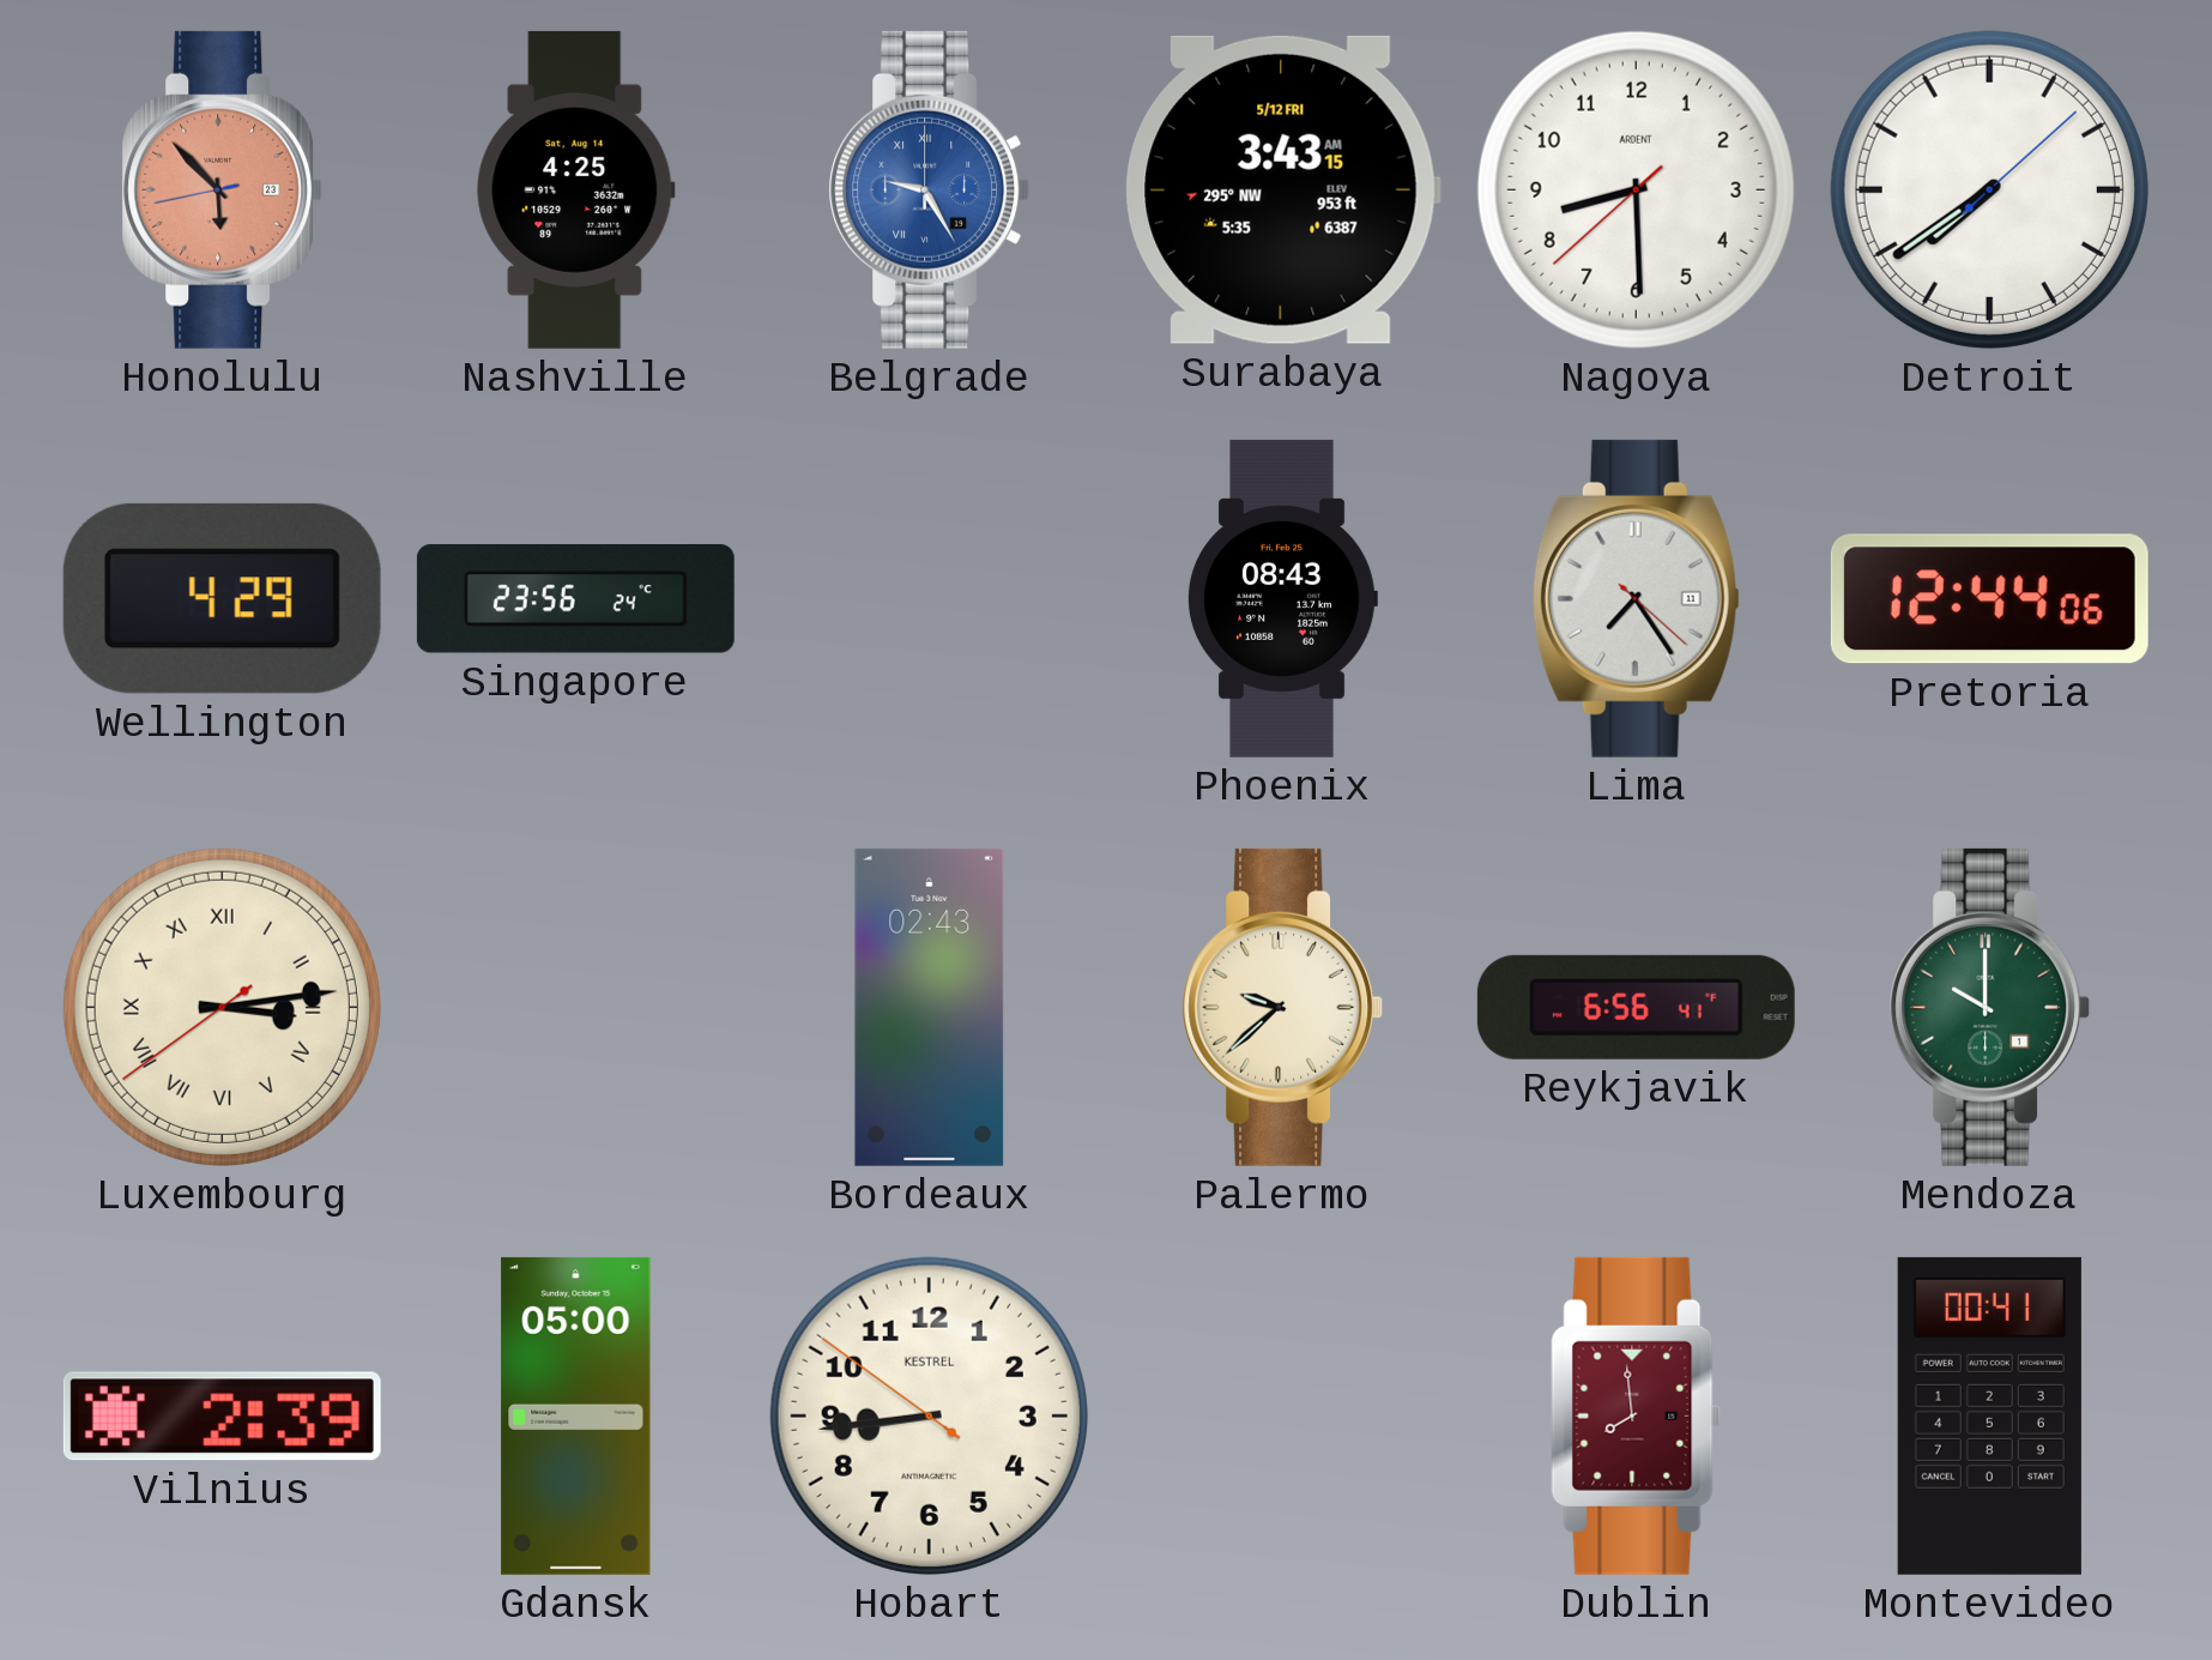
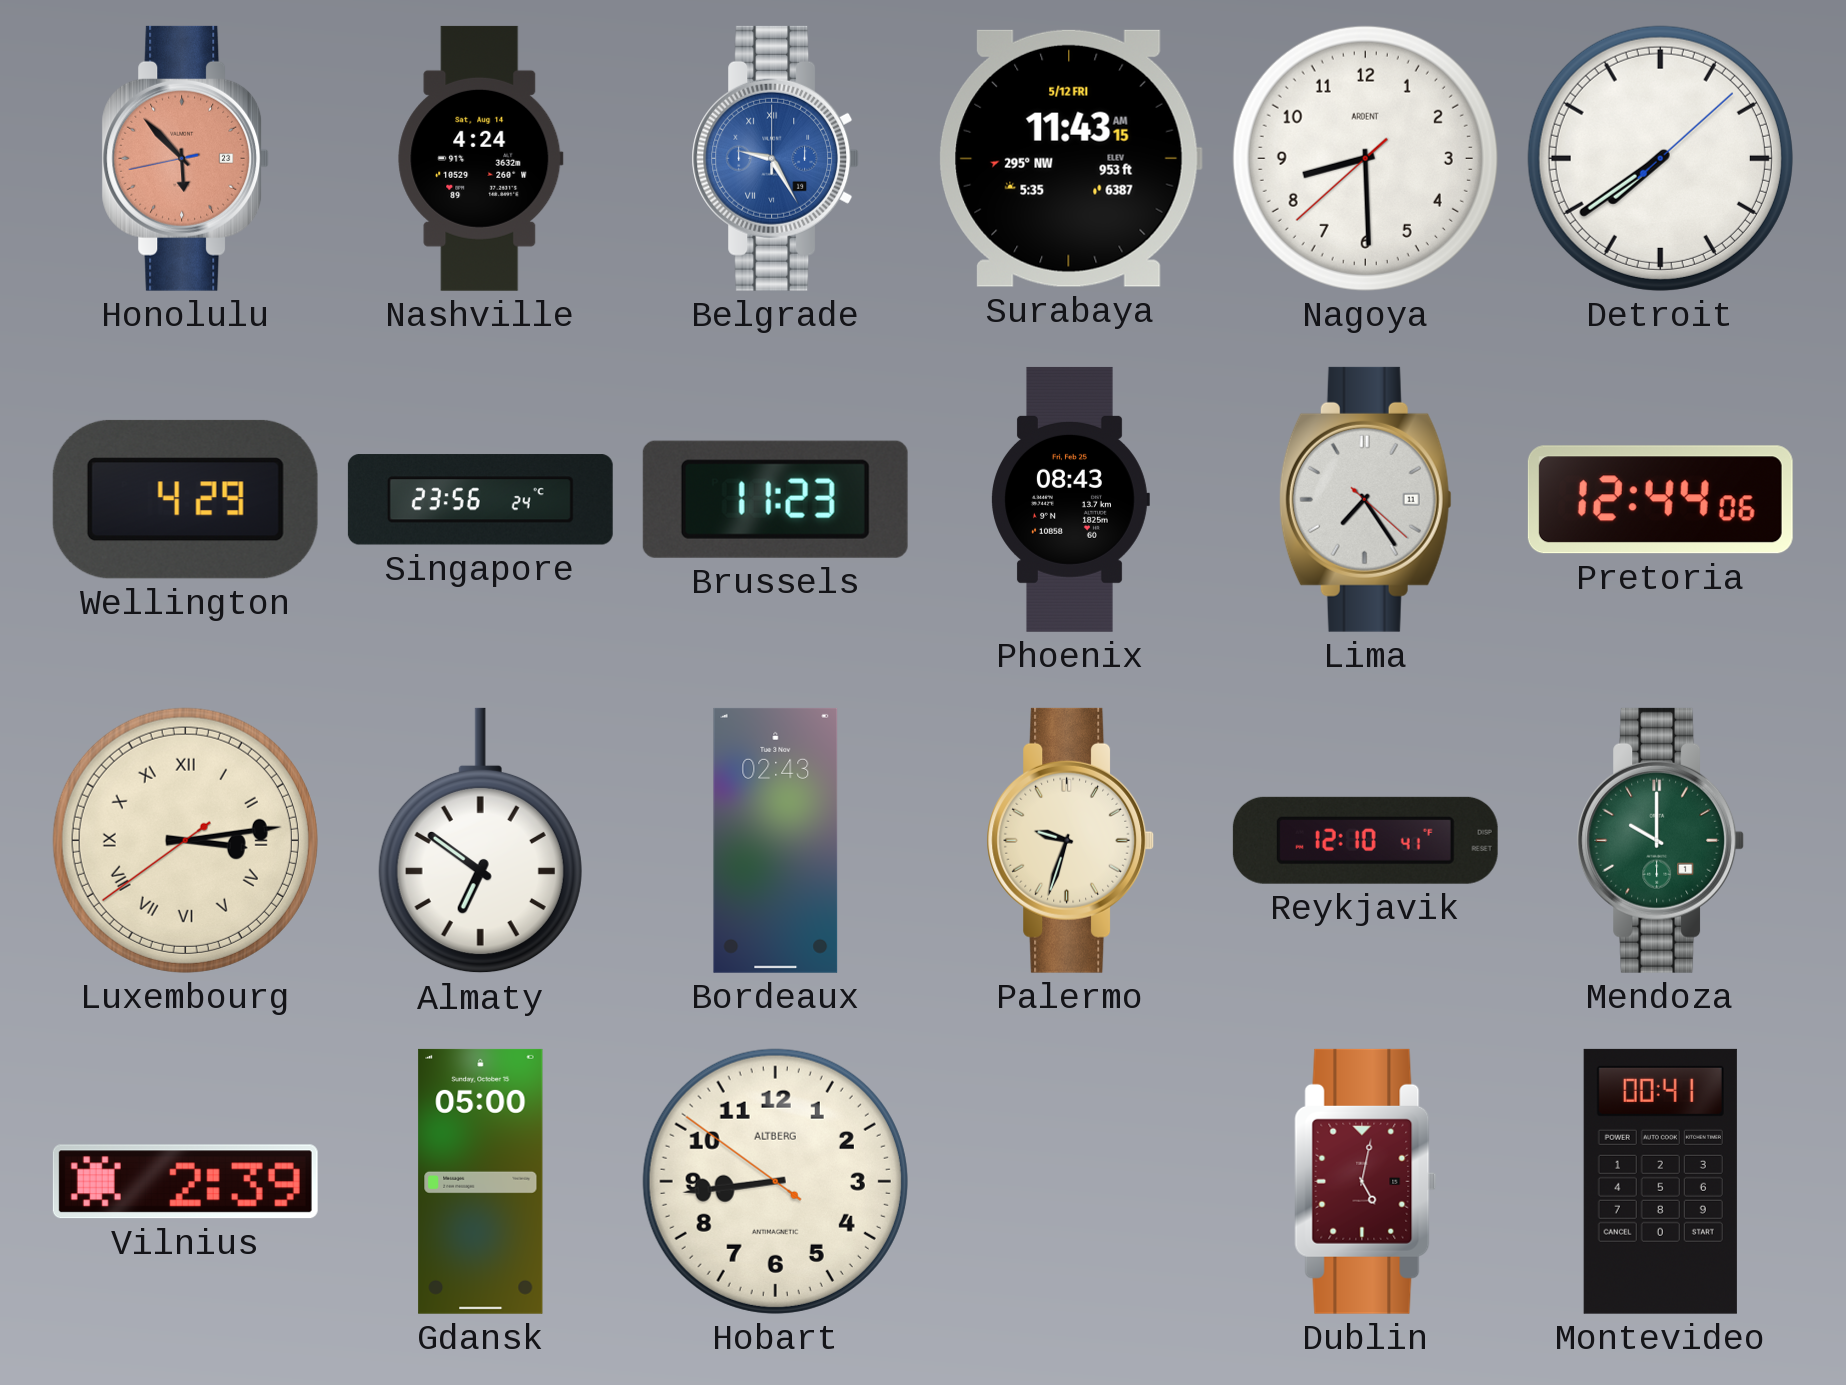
Nashville: 4:25 -> 4:24
Surabaya: 3:43 -> 11:43
Brussels: none -> 11:23
Almaty: none -> 6:51
Palermo: 9:38 -> 9:33
Reykjavik: 6:56 -> 12:10
Hobart brand: KESTREL -> ALTBERG
Dublin: 7:59 -> 5:02
